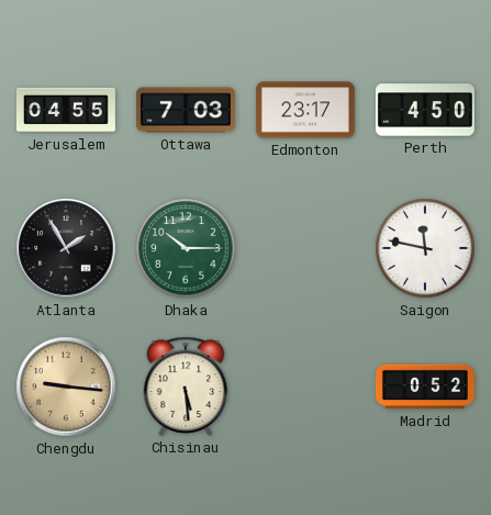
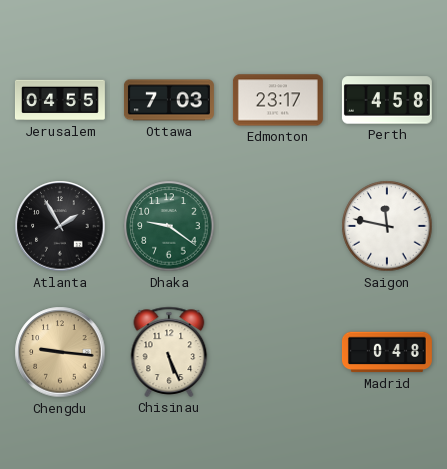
Perth: 4:50 -> 4:58
Dhaka: 10:15 -> 9:21
Chisinau: 5:29 -> 5:26
Madrid: 0:52 -> 0:48
